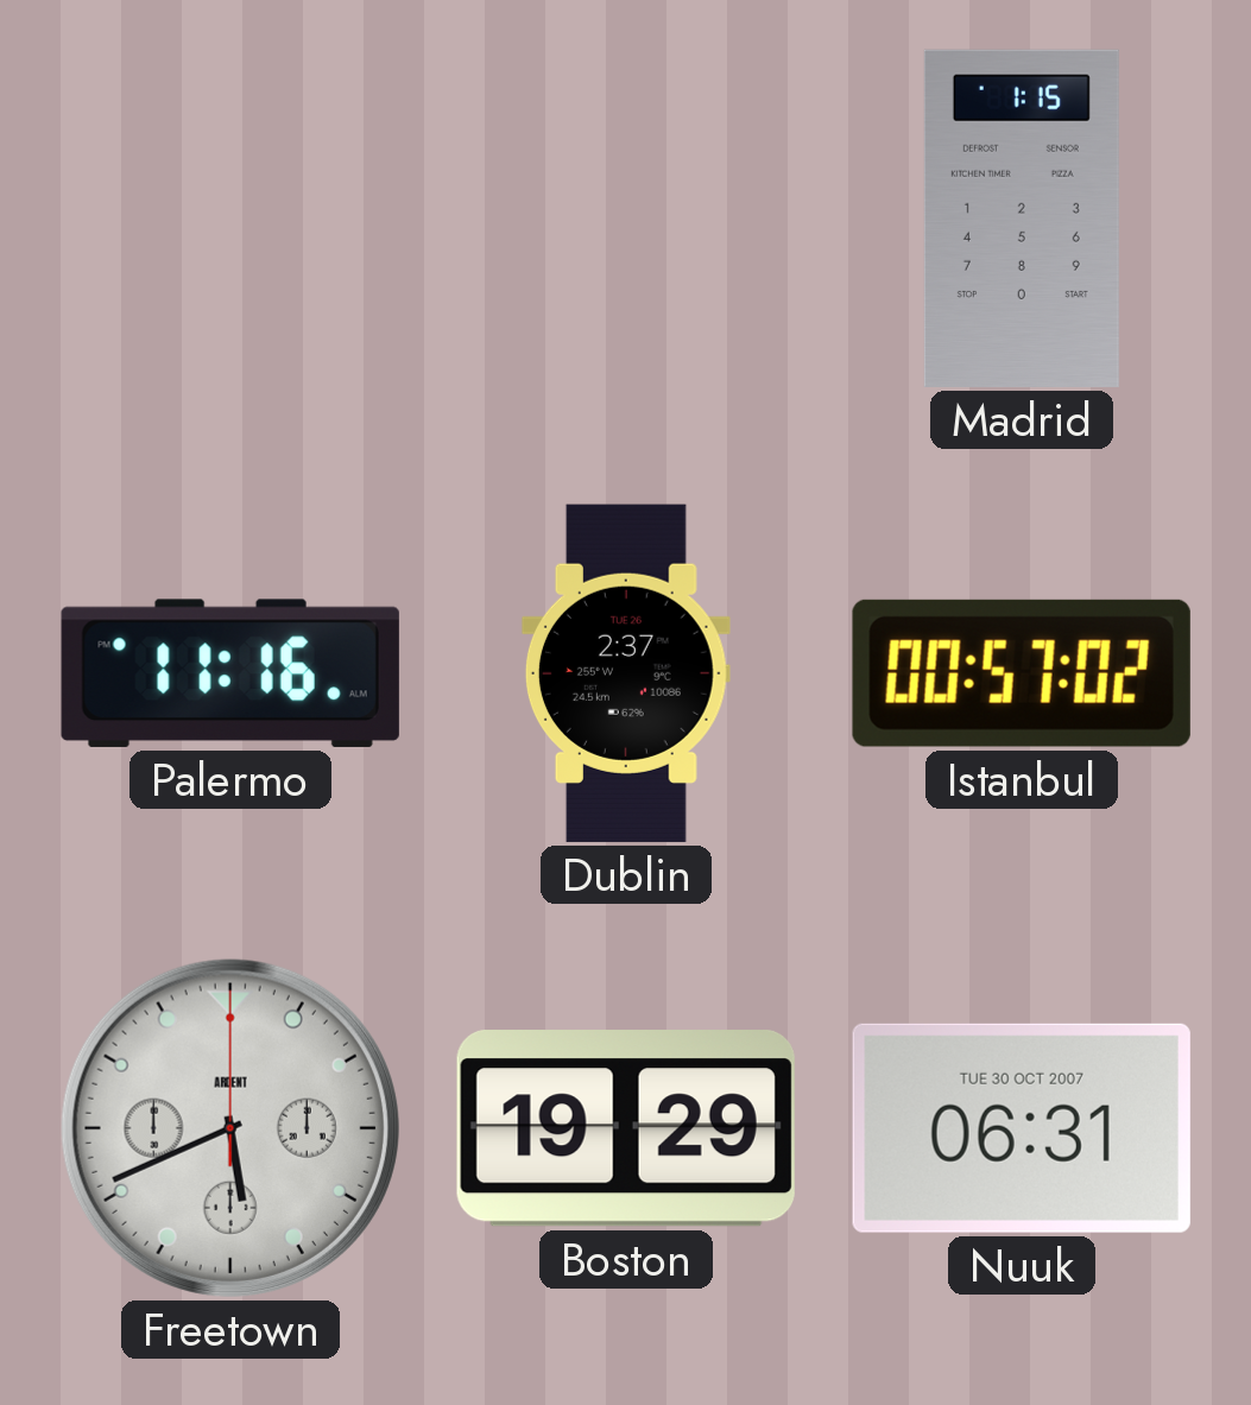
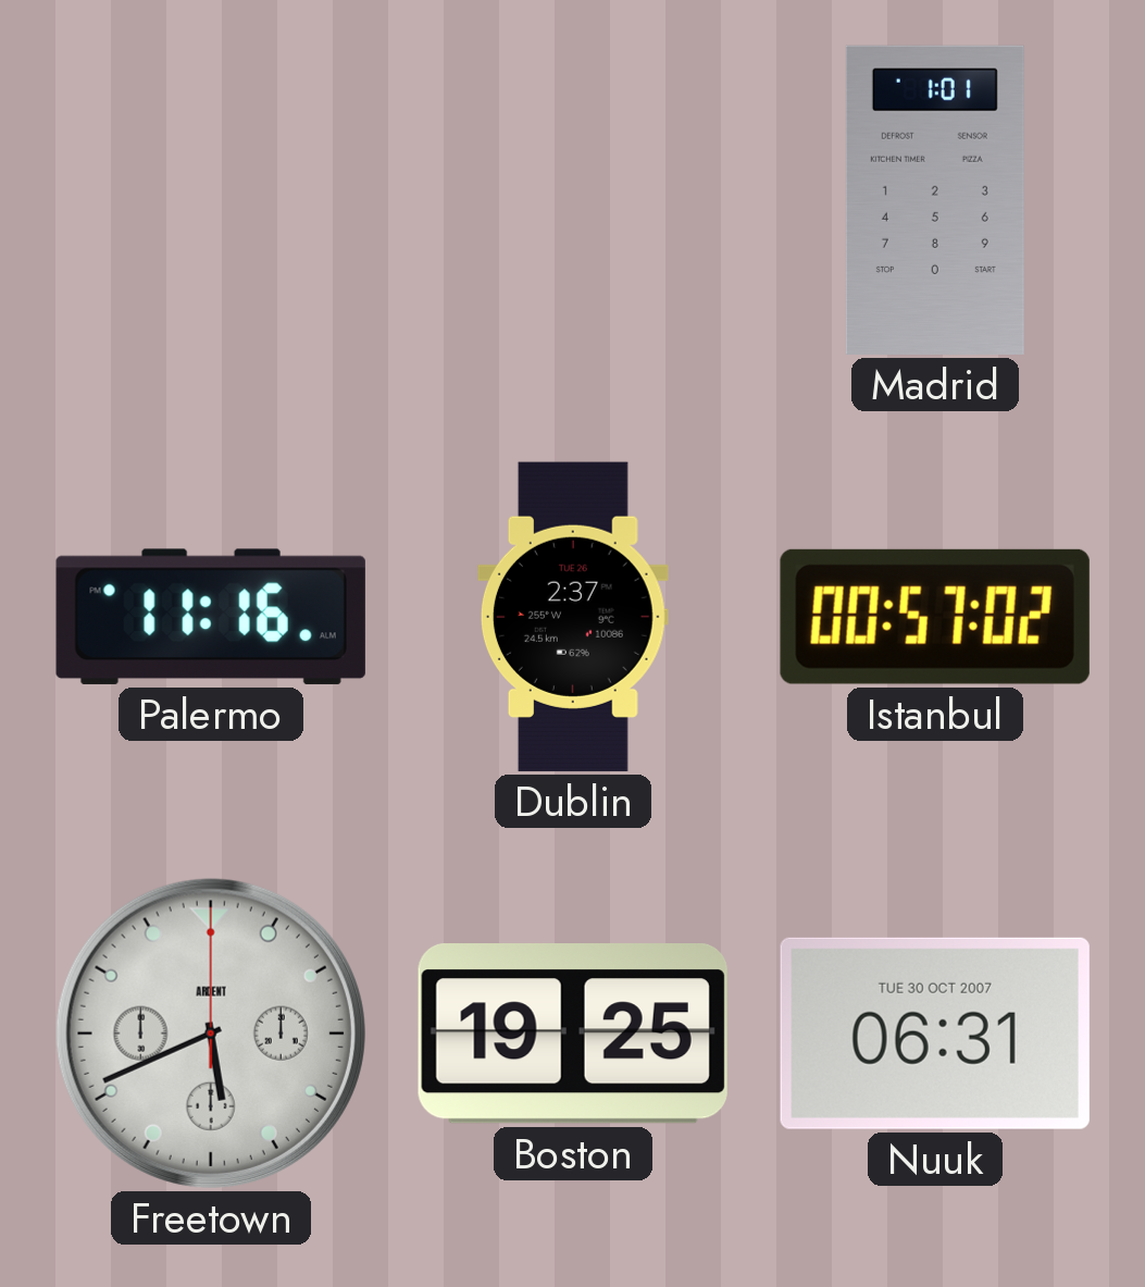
Madrid: 1:15 -> 1:01
Boston: 19:29 -> 19:25
